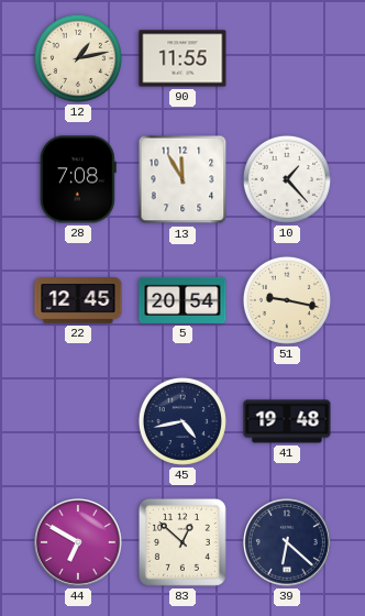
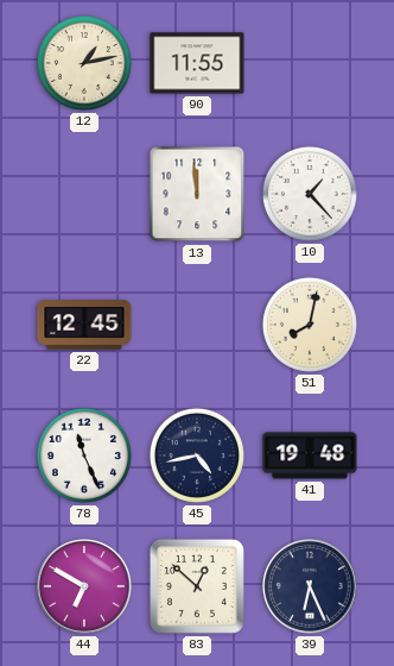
28: 7:08 -> none
13: 11:55 -> 11:59
5: 20:54 -> none
51: 9:17 -> 8:02
78: none -> 11:26
39: 6:22 -> 6:26
